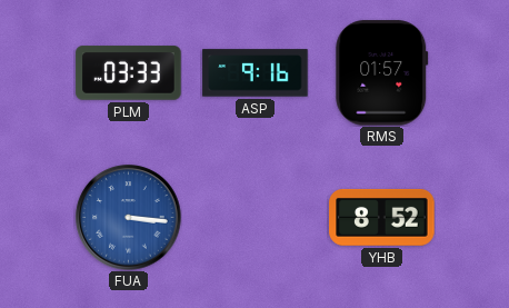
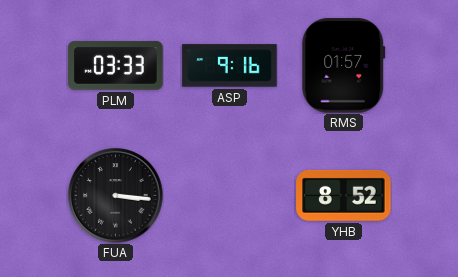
FUA dial: blue -> black
